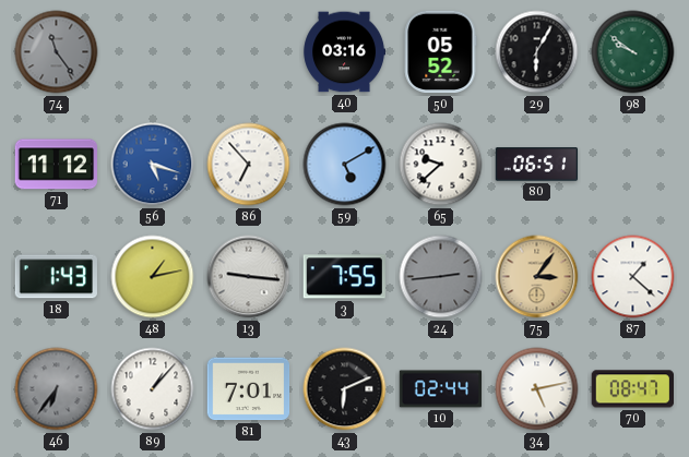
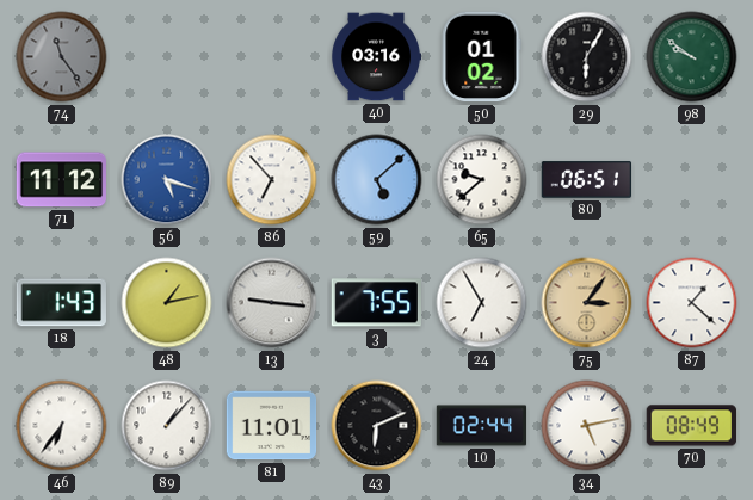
50: 05:52 -> 01:02
59: 5:10 -> 5:08
24: 2:44 -> 6:55
24 dial: grey -> white
46 dial: grey -> white
81: 7:01 -> 11:01
70: 08:47 -> 08:49
